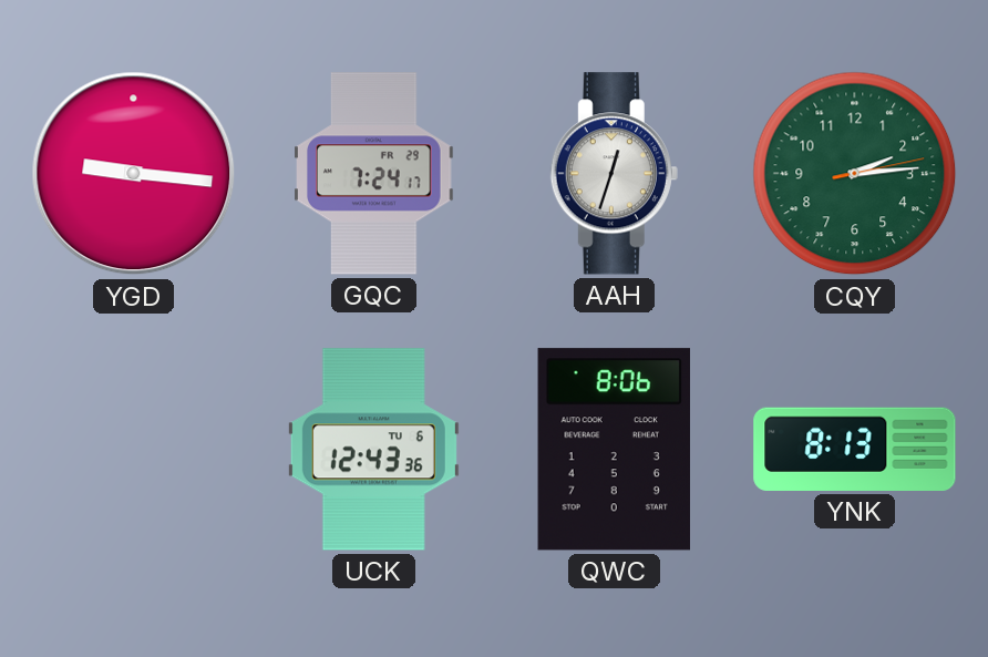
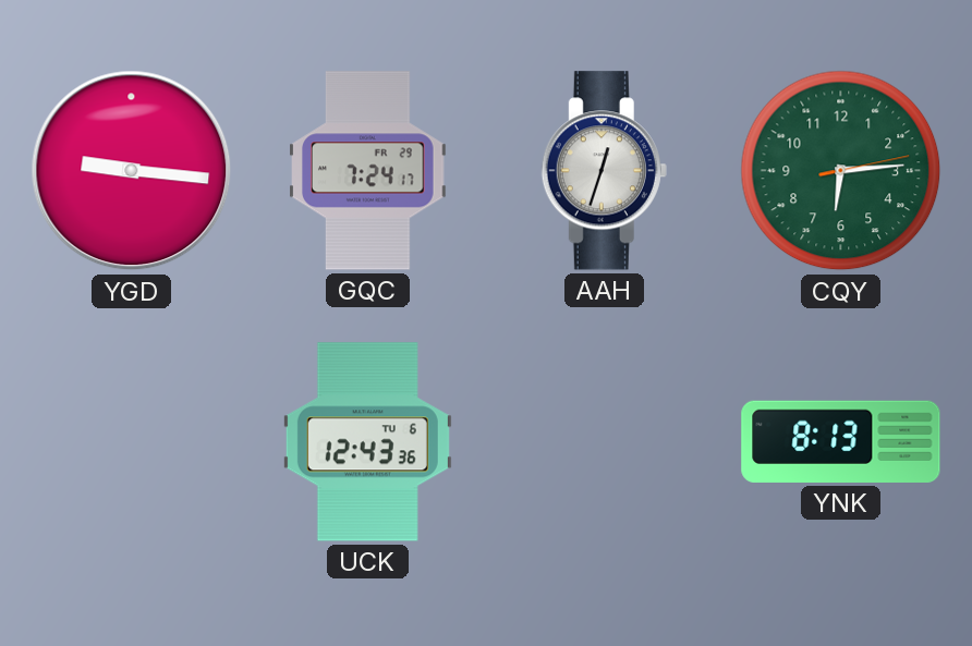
CQY: 2:14 -> 6:14
QWC: 8:06 -> none
